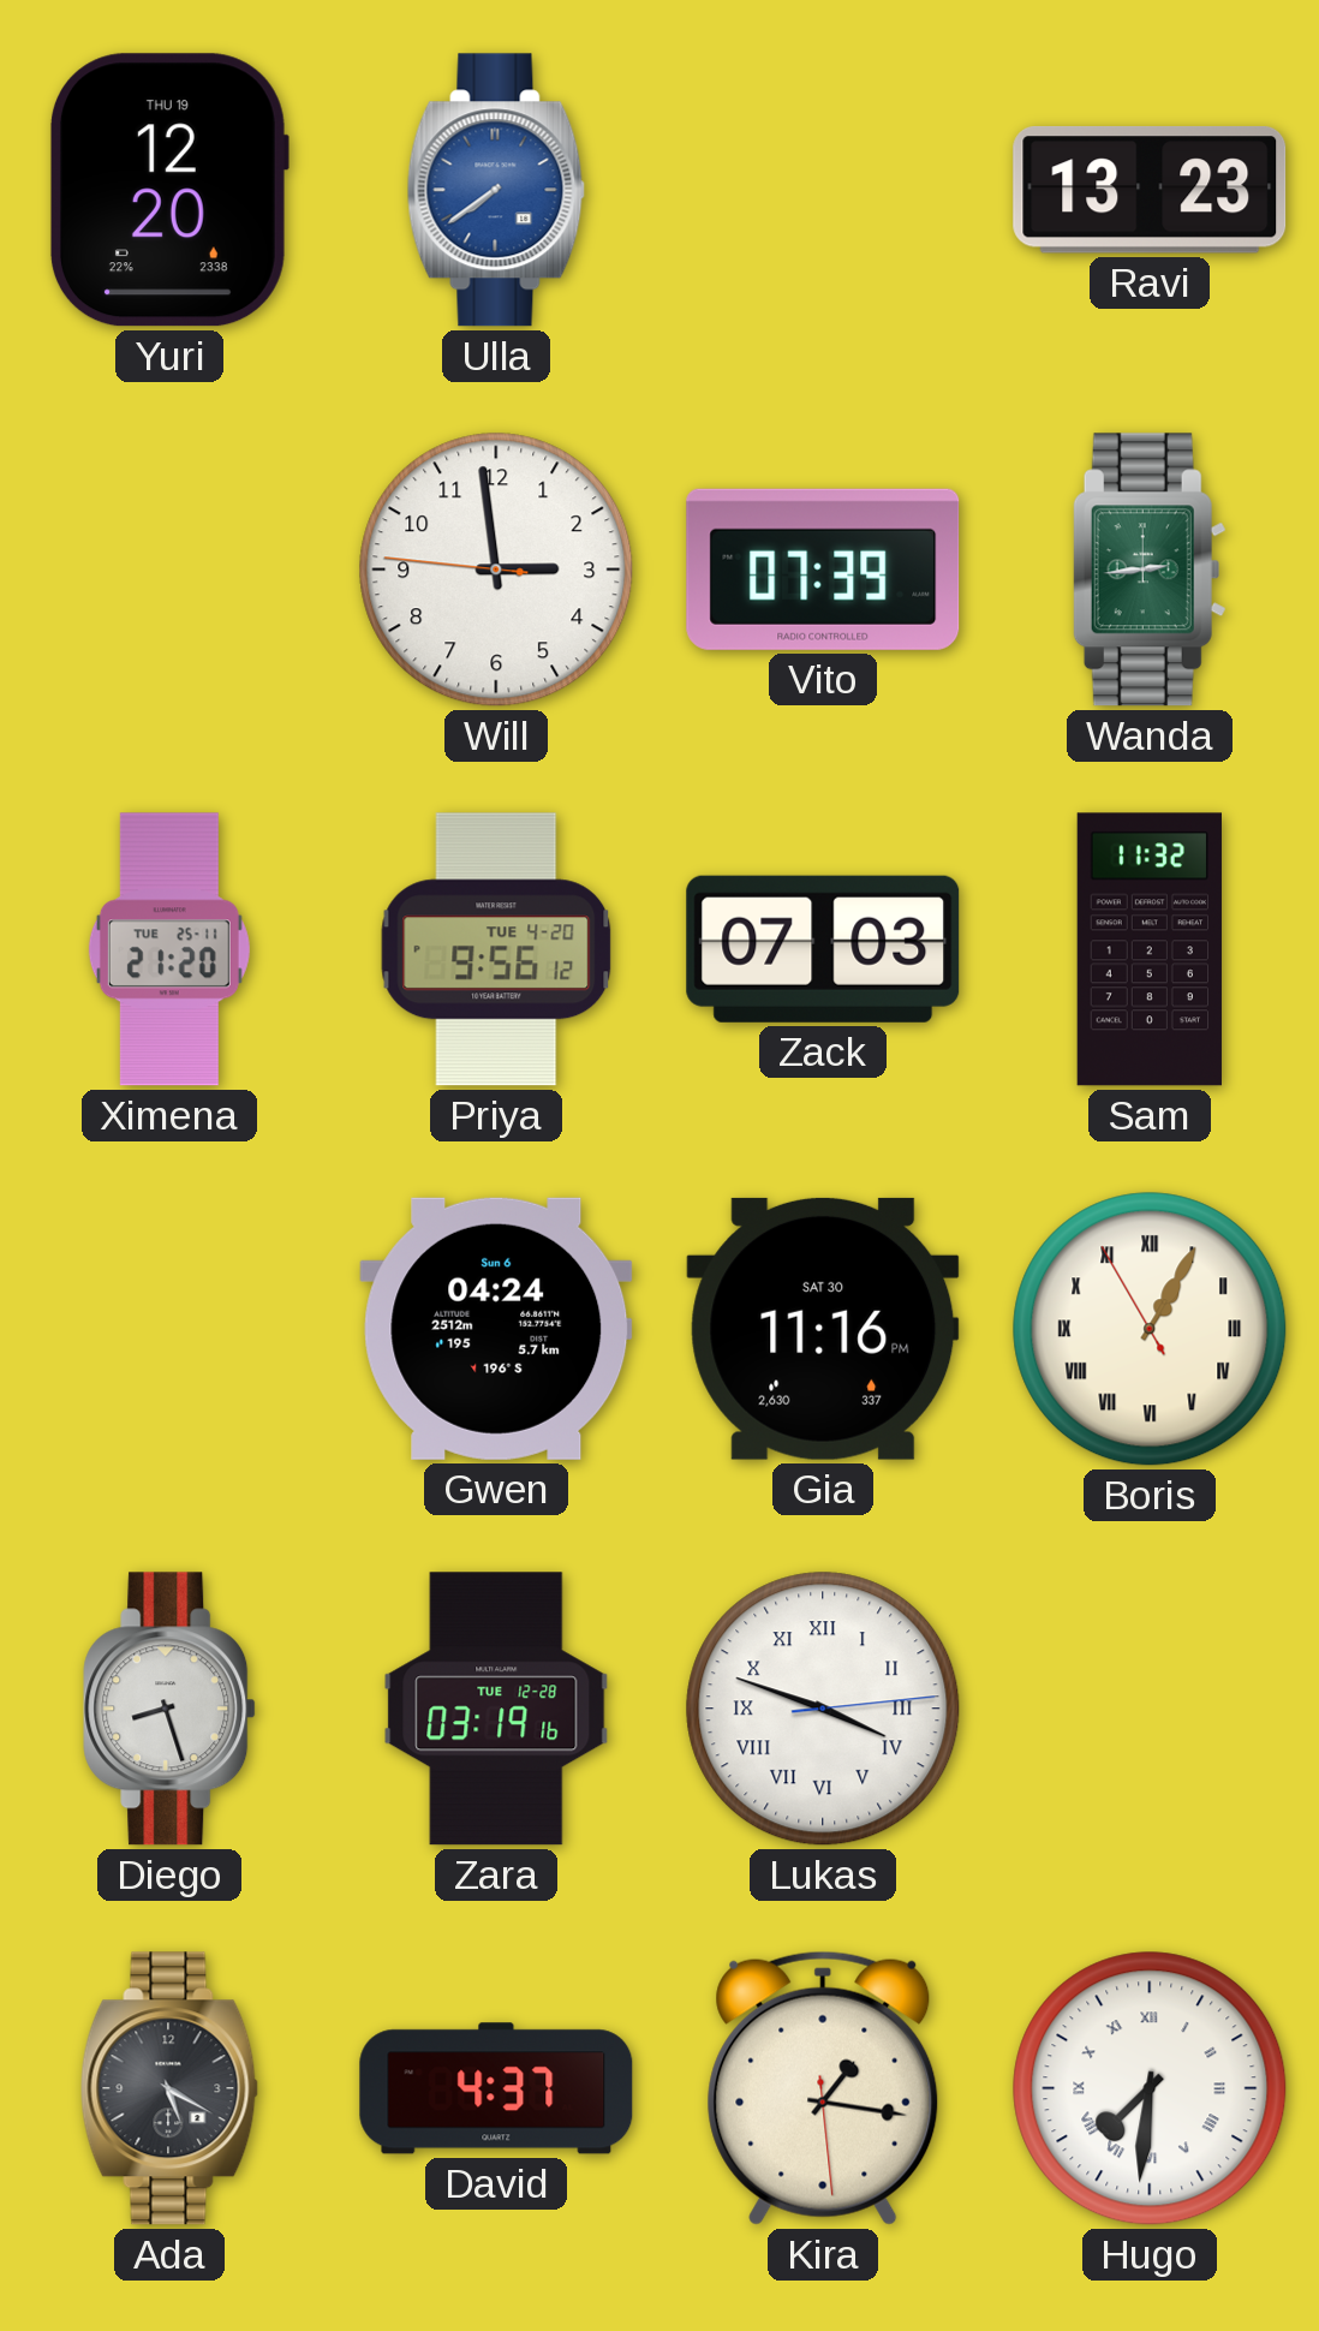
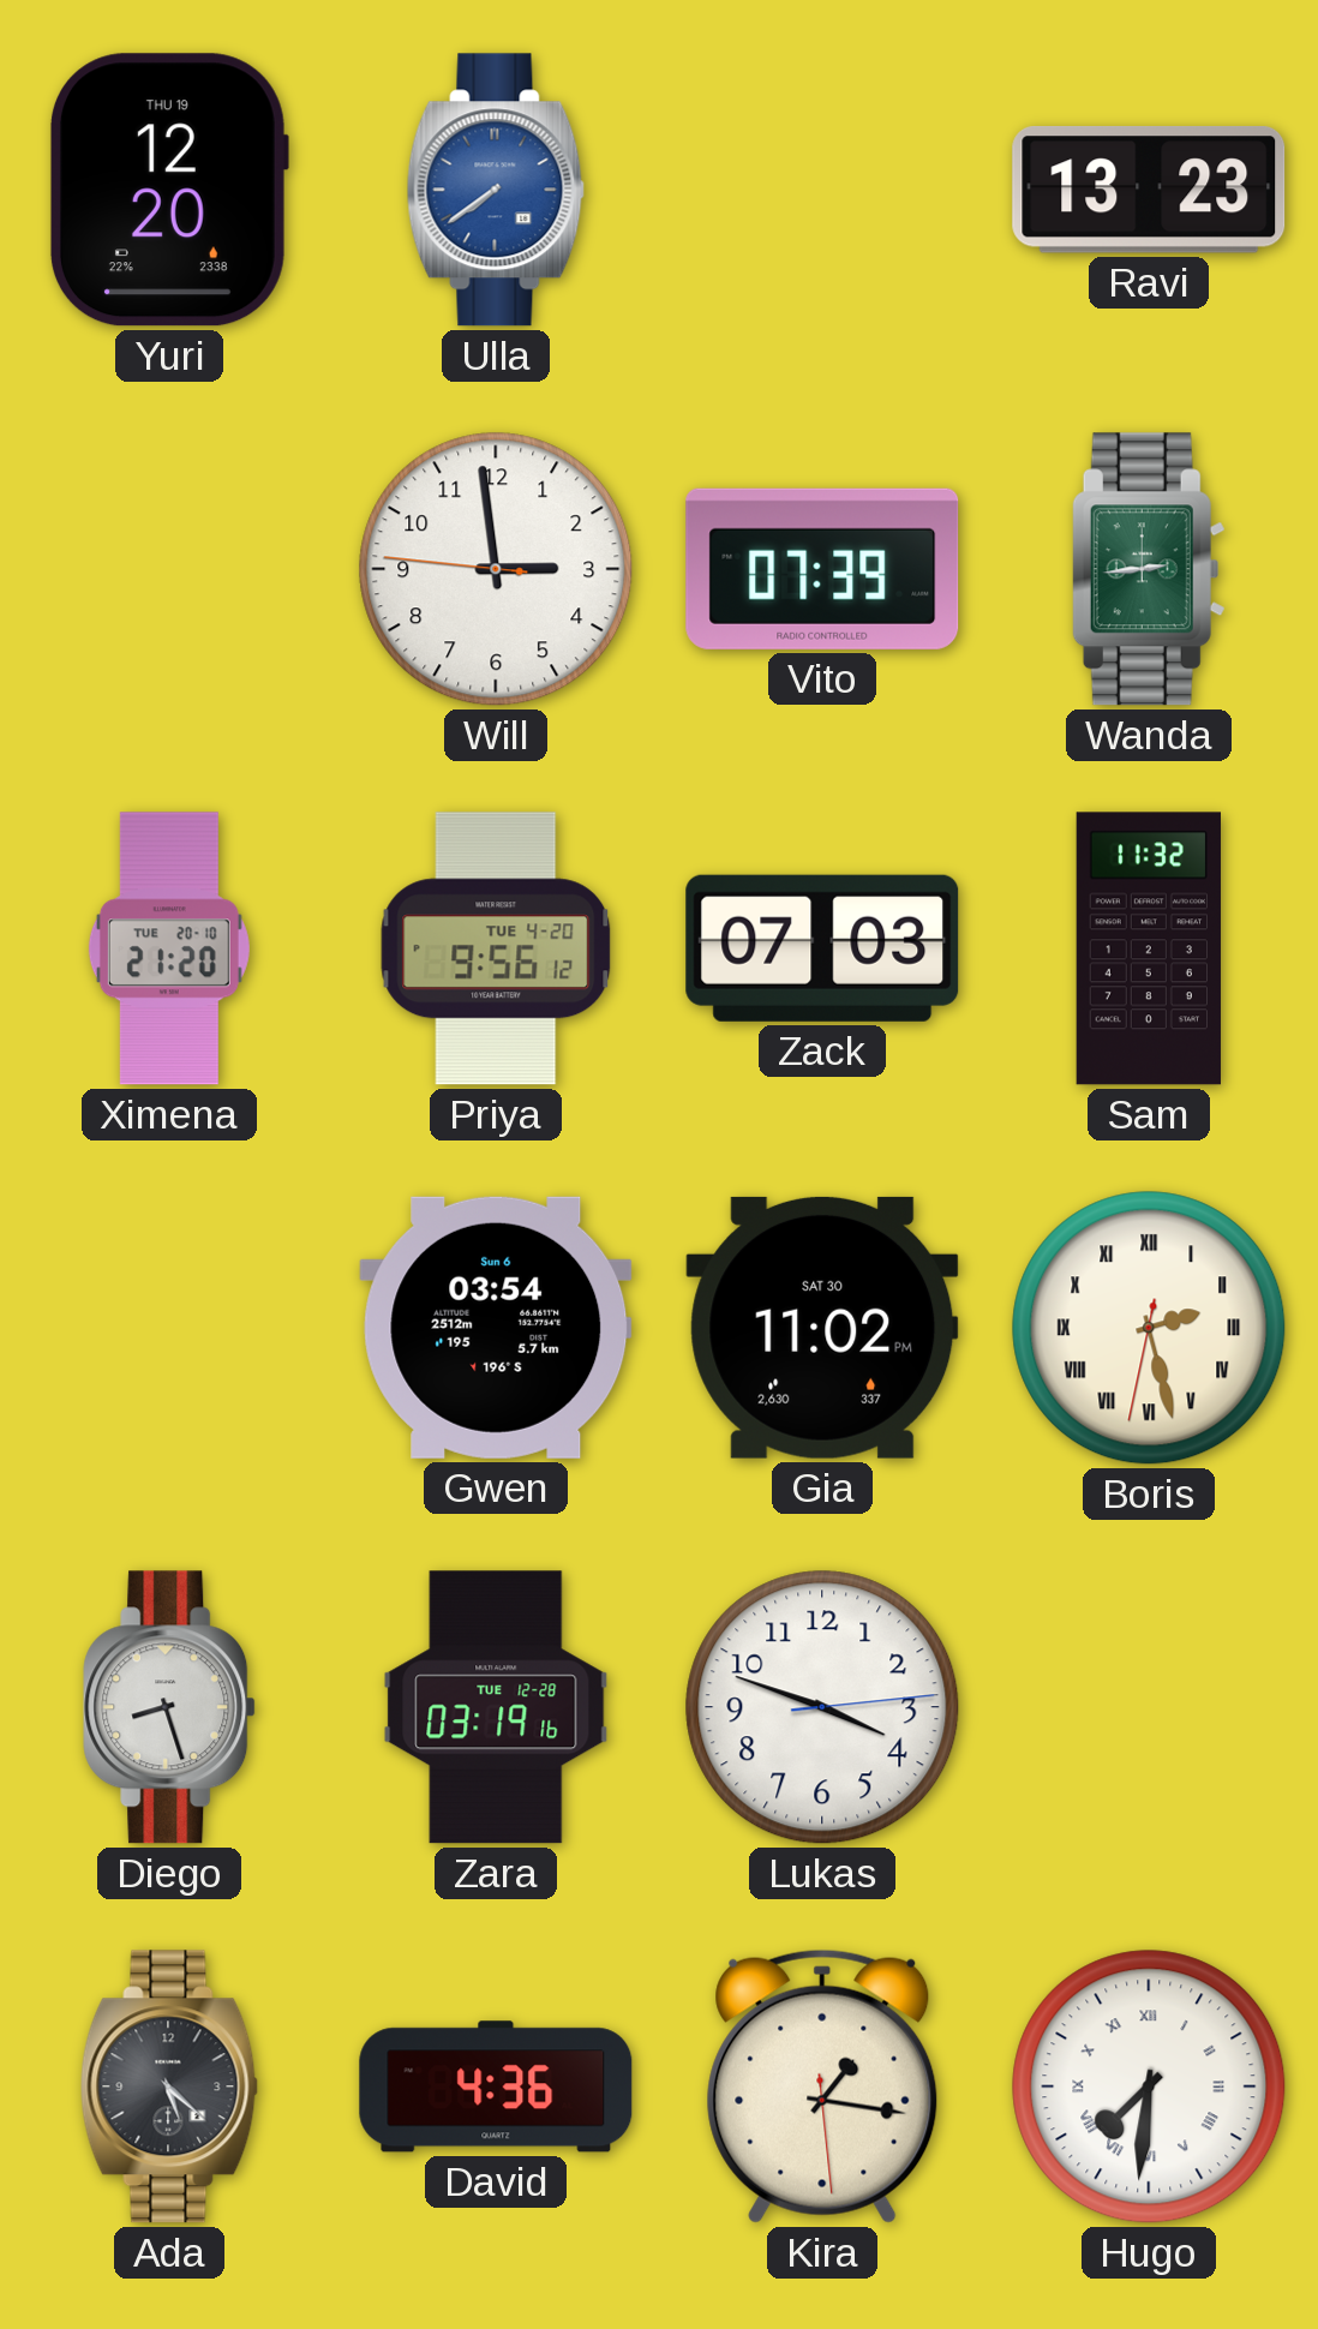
Ximena date: TUE 25-11 -> TUE 20-10
Gwen: 04:24 -> 03:54
Gia: 11:16 -> 11:02
Boris: 1:04 -> 2:27
Lukas numerals: Roman -> Arabic
Ada: 5:20 -> 5:22
David: 4:37 -> 4:36
